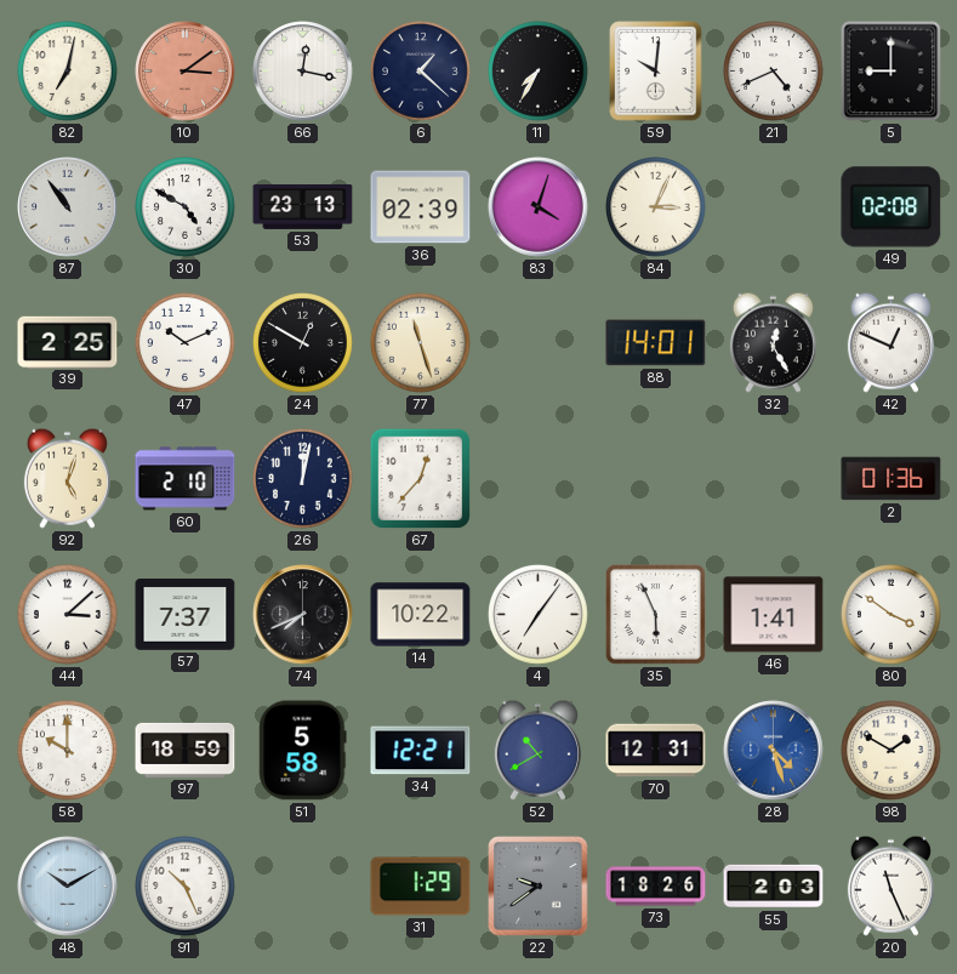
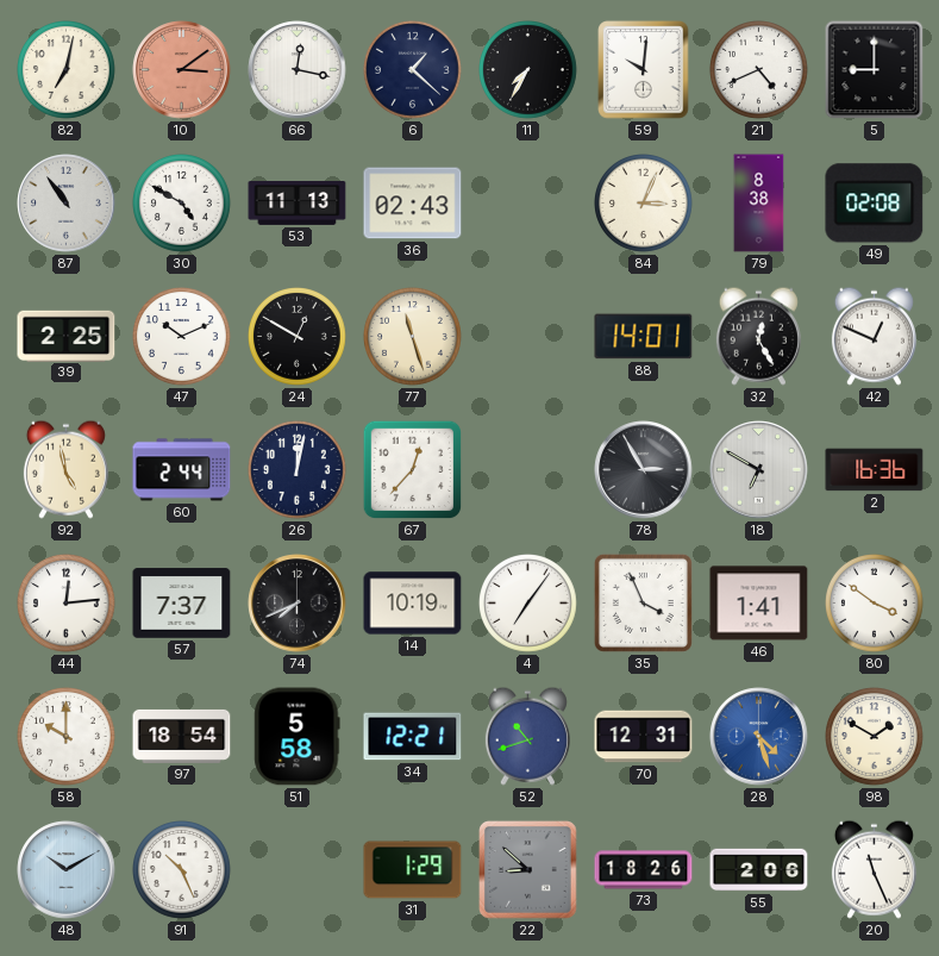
53: 23:13 -> 11:13
36: 02:39 -> 02:43
83: 4:03 -> none
79: none -> 8:38
92: 5:03 -> 4:58
60: 2:10 -> 2:44
78: none -> 2:55
18: none -> 6:50
2: 01:36 -> 16:36
44: 3:08 -> 12:14
14: 10:22 -> 10:19
35: 5:56 -> 3:56
97: 18:59 -> 18:54
52: 10:40 -> 10:42
22: 9:39 -> 8:52
55: 2:03 -> 2:06
